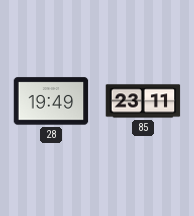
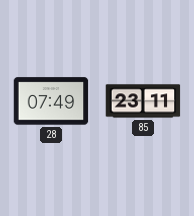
28: 19:49 -> 07:49
